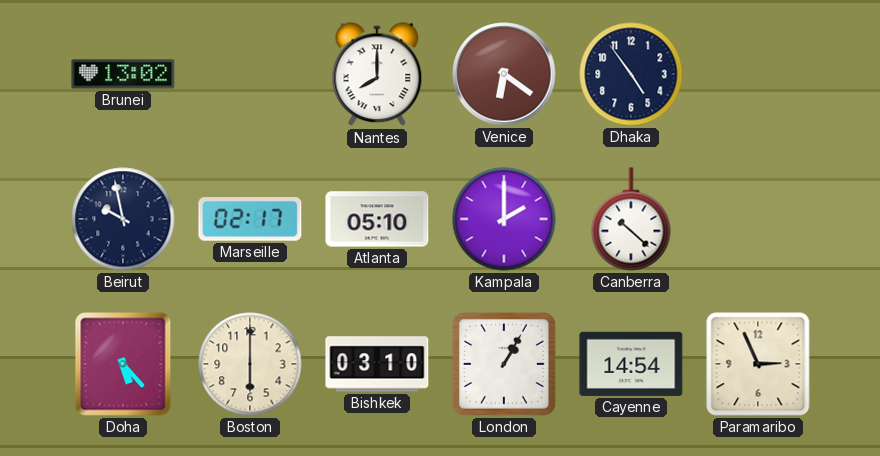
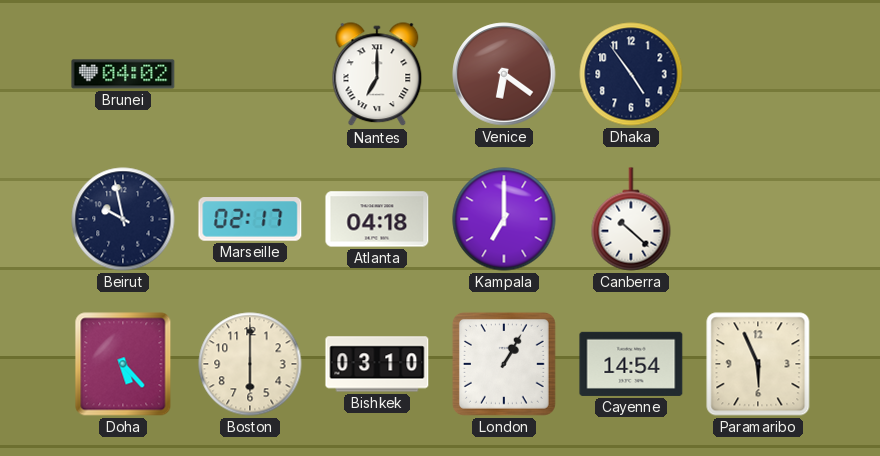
Brunei: 13:02 -> 04:02
Nantes: 8:00 -> 7:00
Atlanta: 05:10 -> 04:18
Kampala: 2:00 -> 7:00
Paramaribo: 2:56 -> 5:56
